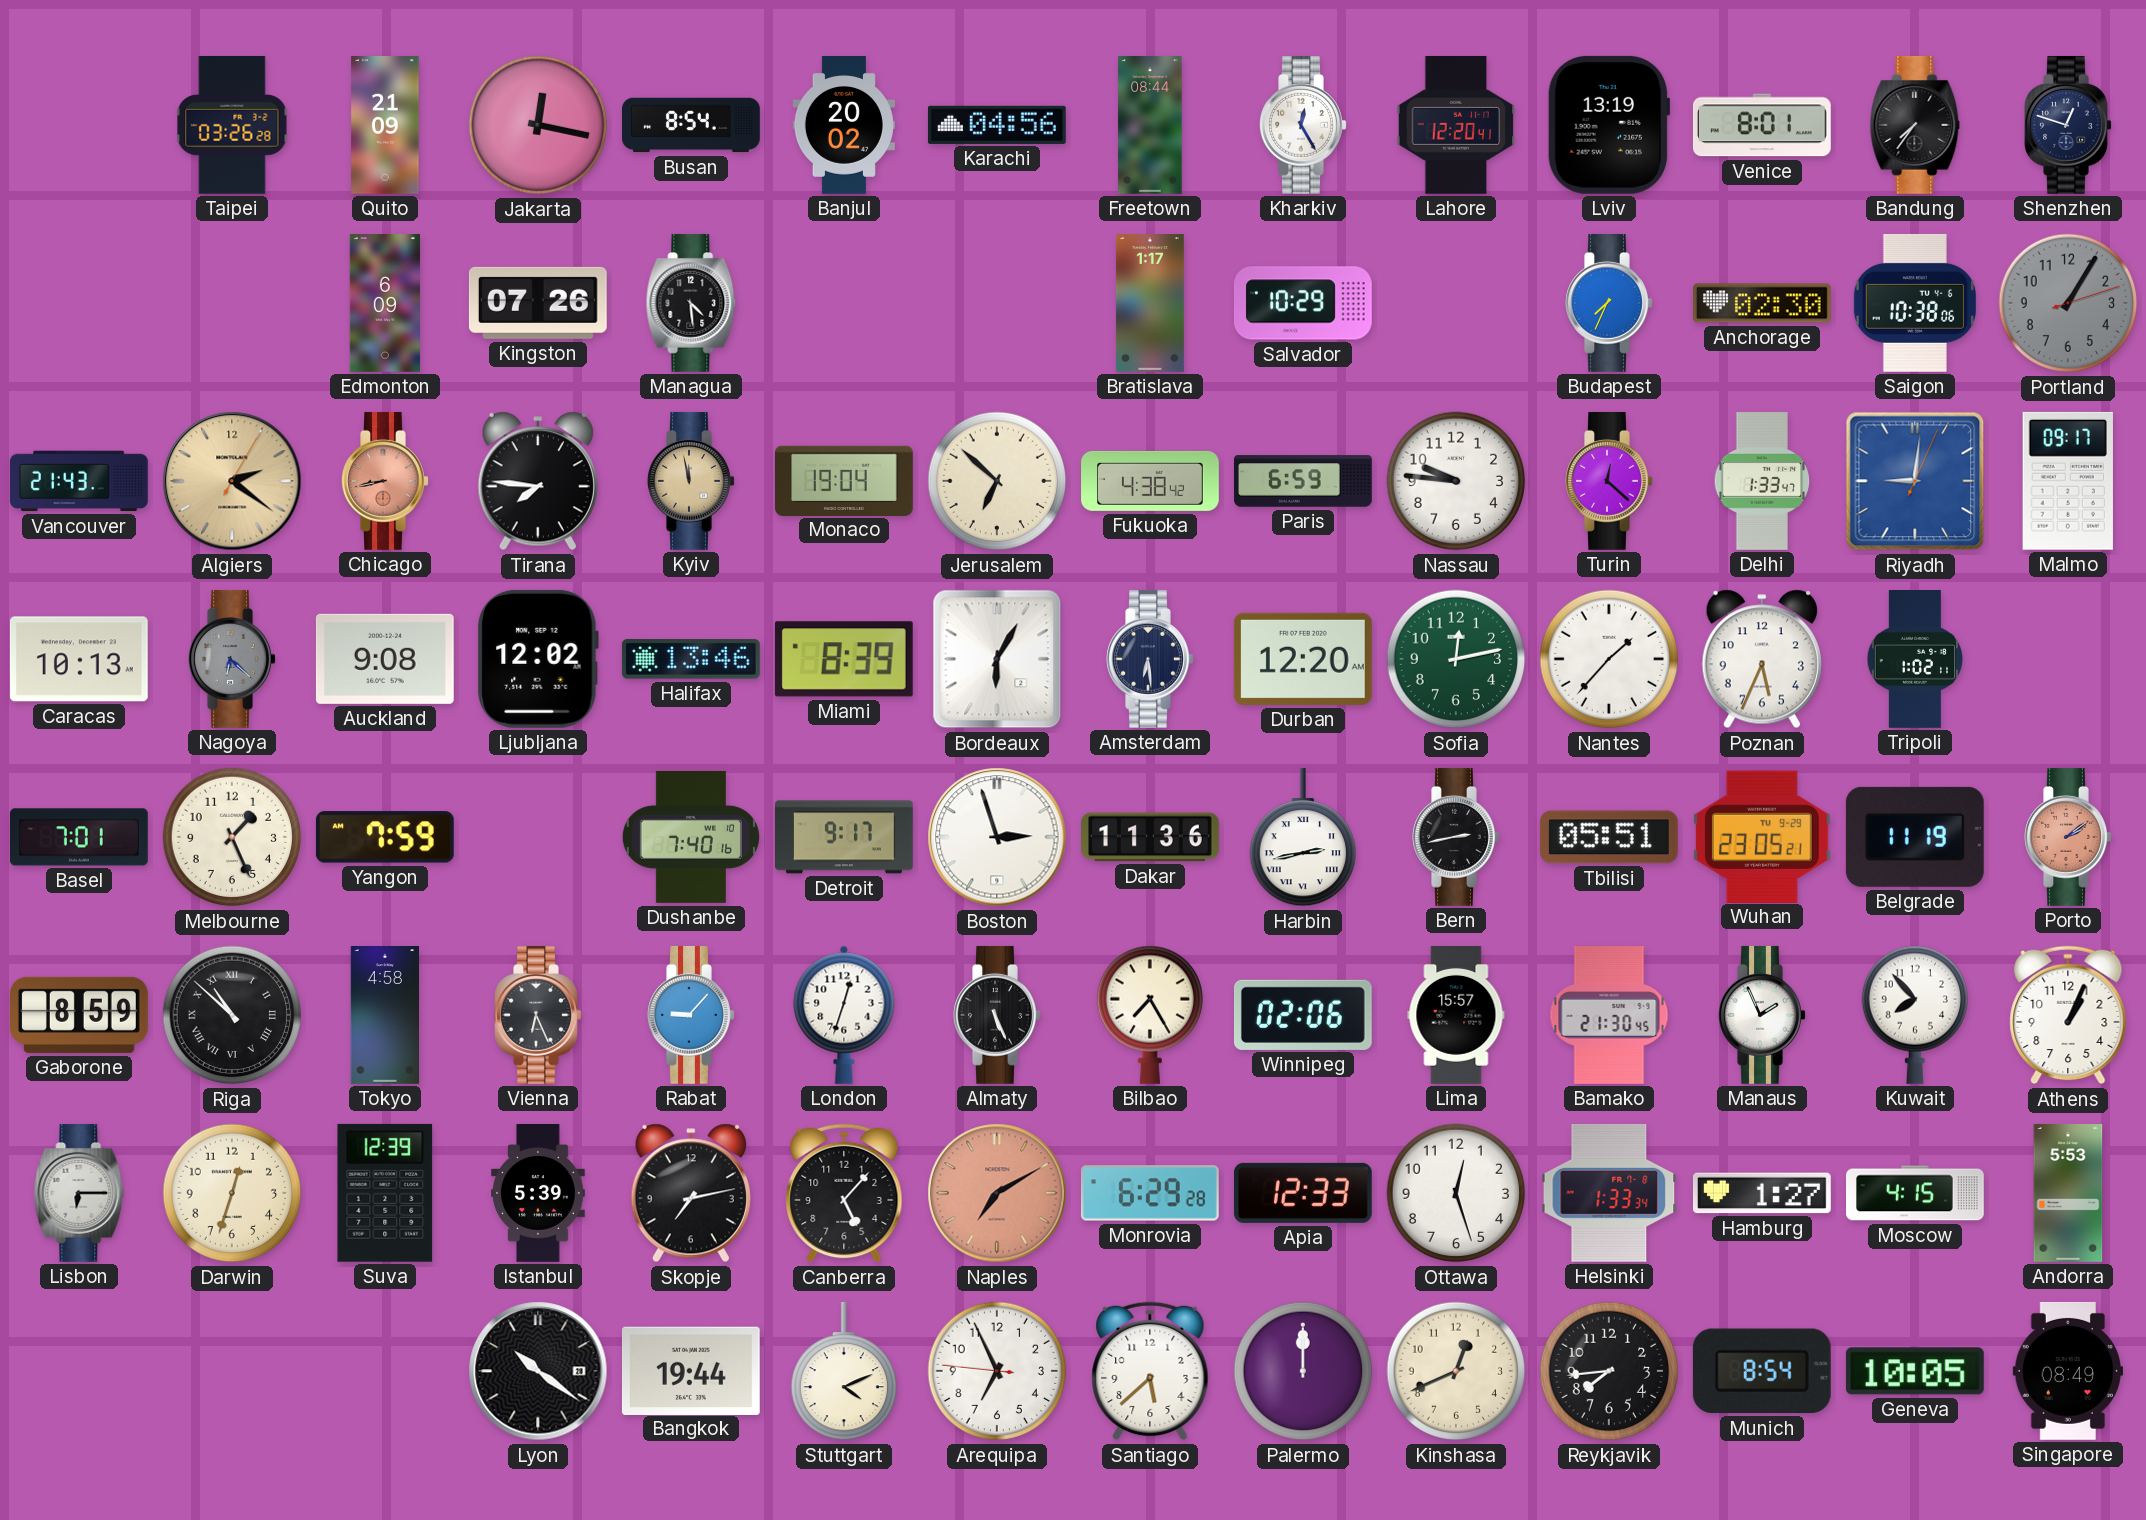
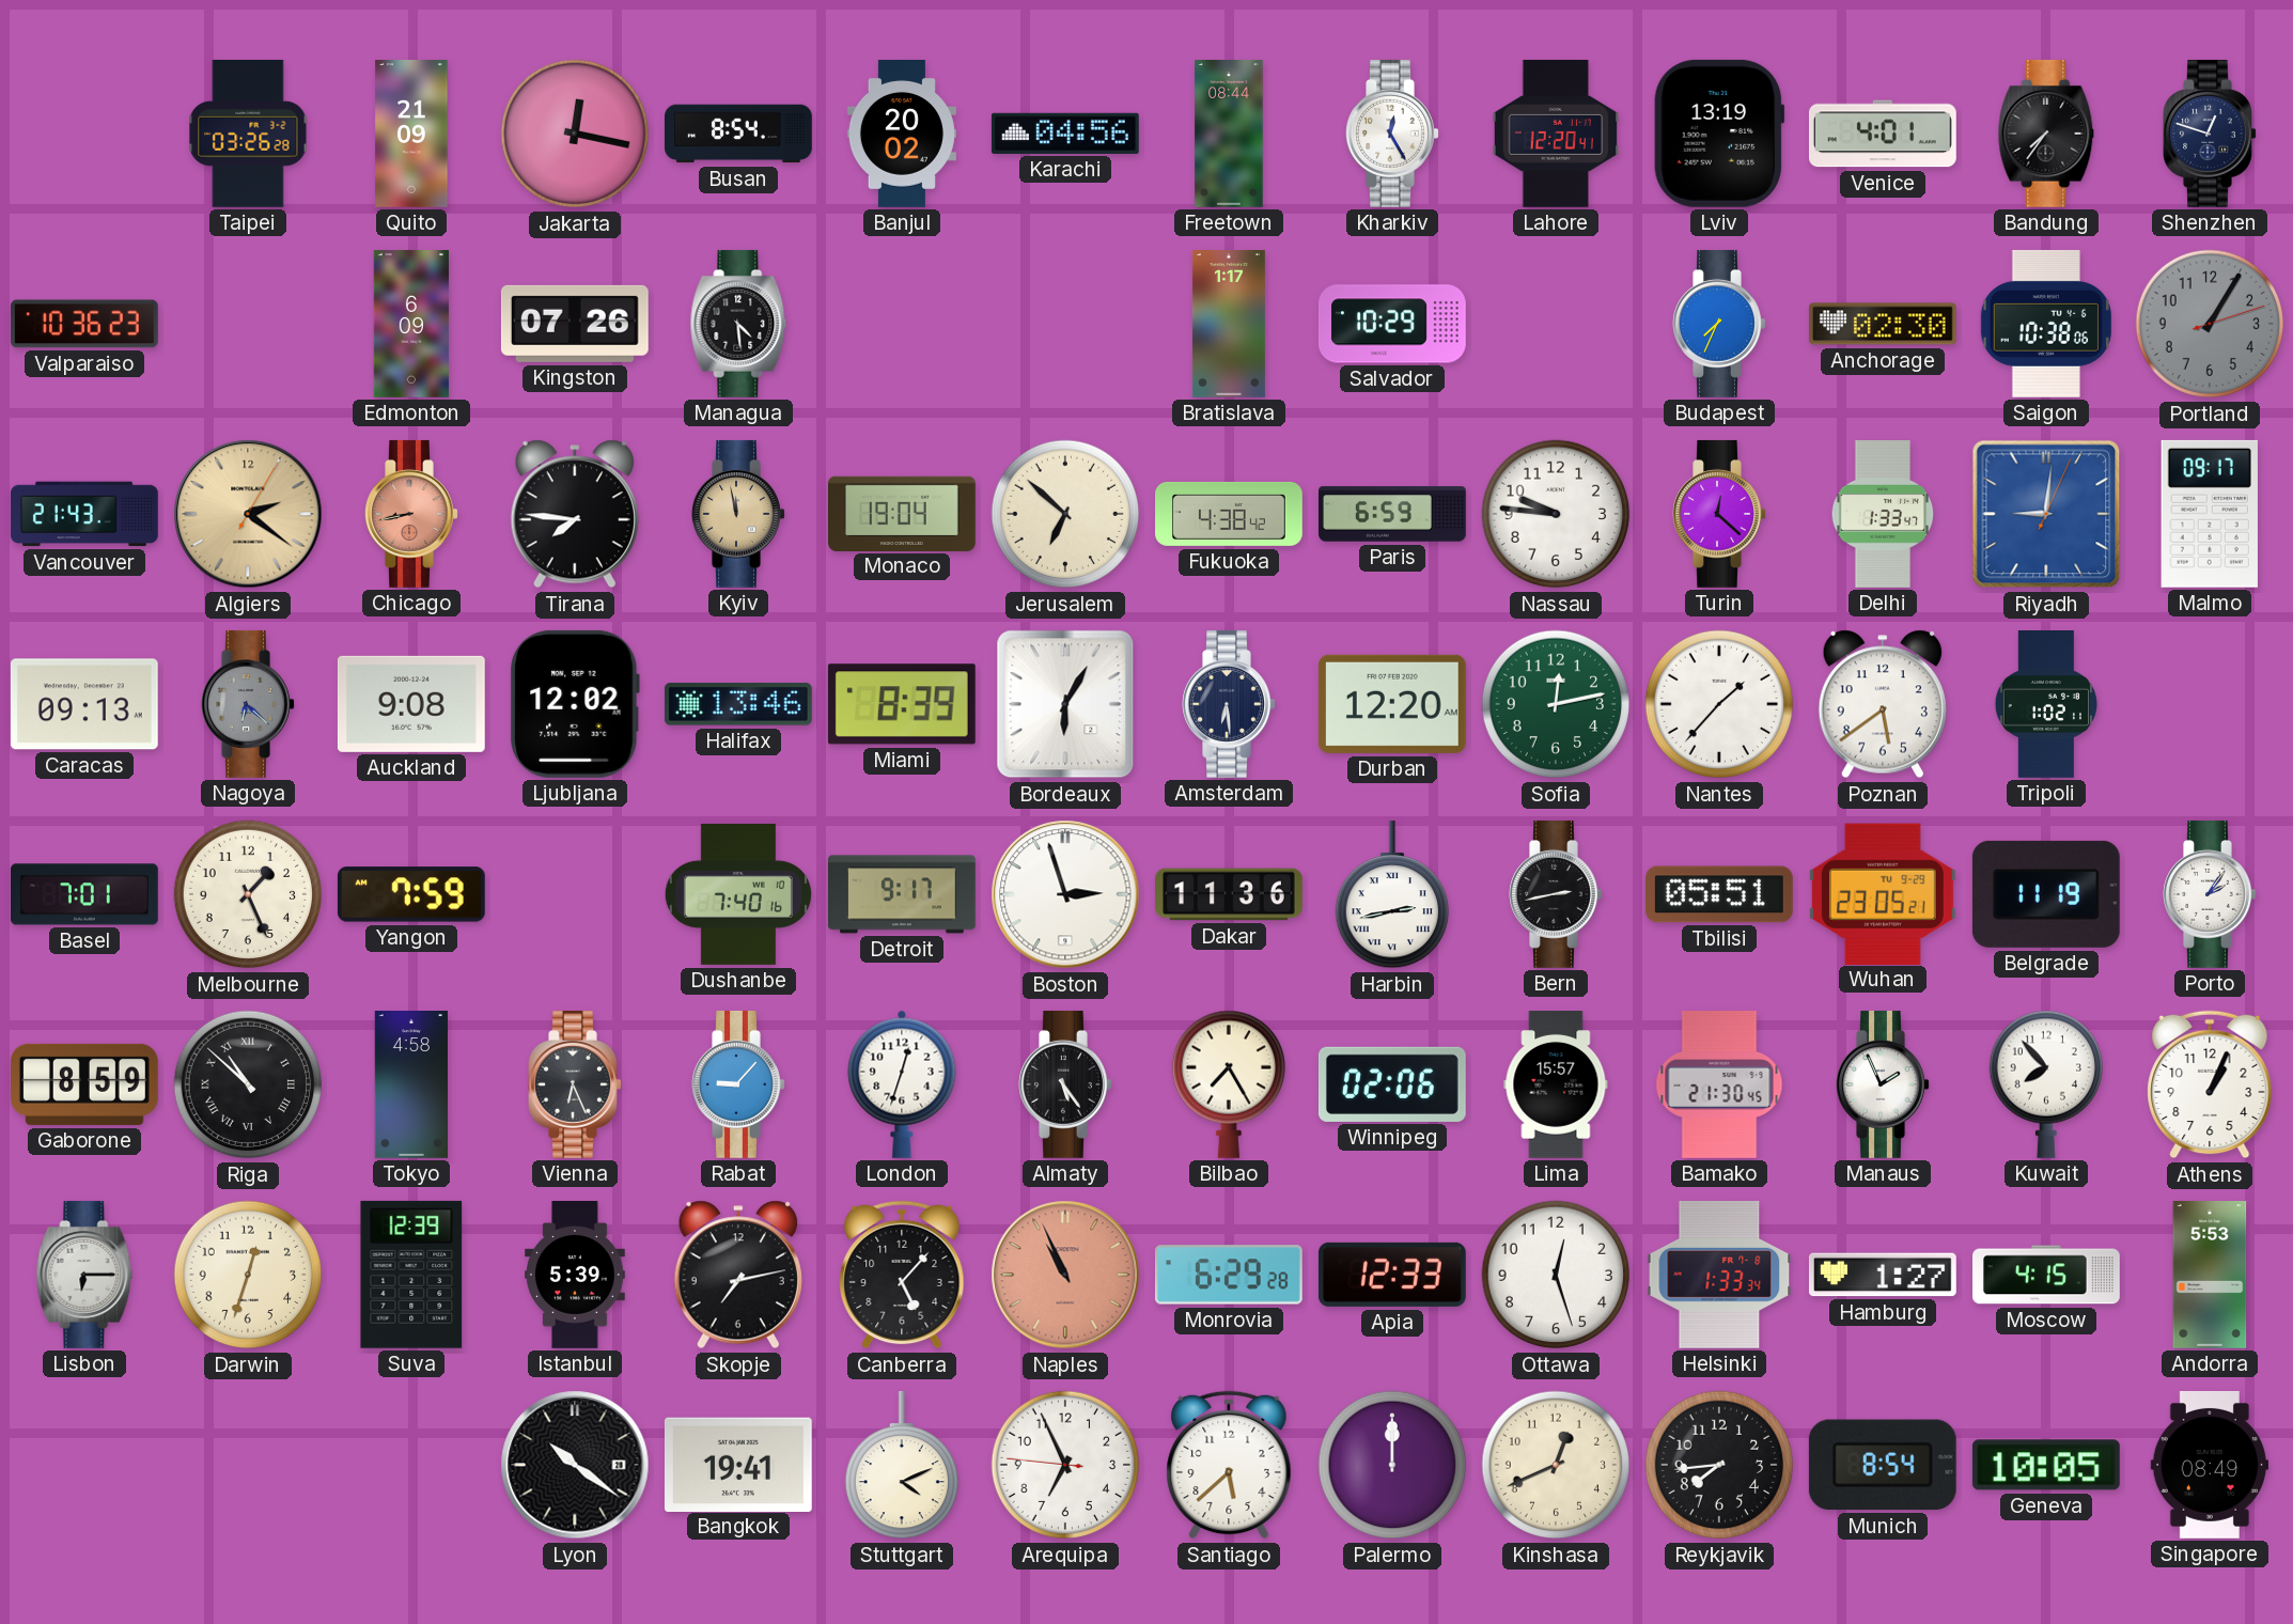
Venice: 8:01 -> 4:01
Valparaiso: none -> 10:36
Caracas: 10:13 -> 09:13
Poznan: 5:34 -> 5:39
Porto: 2:09 -> 2:06
Porto dial: salmon -> white
Almaty: 5:26 -> 5:24
Naples: 7:10 -> 10:56
Bangkok: 19:44 -> 19:41
